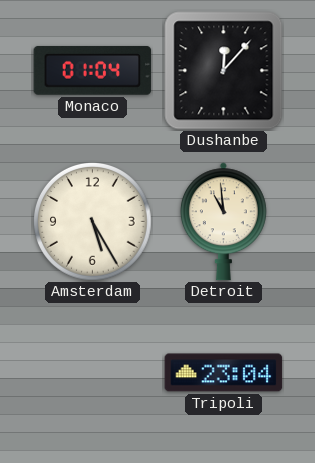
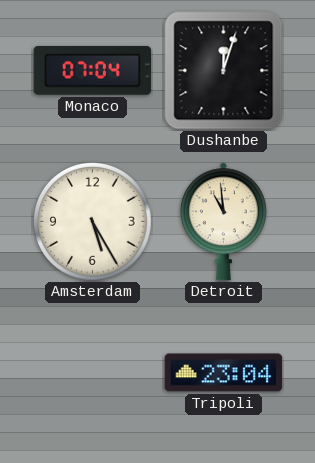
Monaco: 01:04 -> 07:04
Dushanbe: 12:07 -> 12:03
